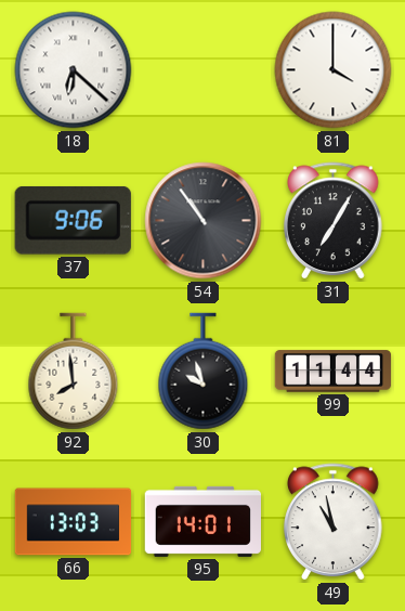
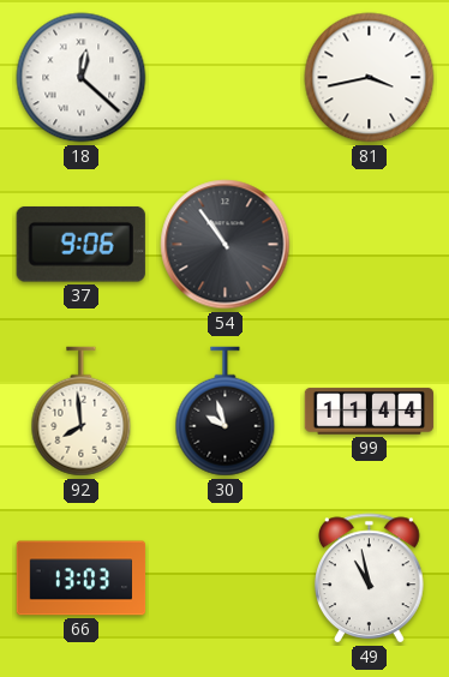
18: 6:22 -> 12:22
81: 4:00 -> 3:43
31: 7:05 -> none
95: 14:01 -> none
